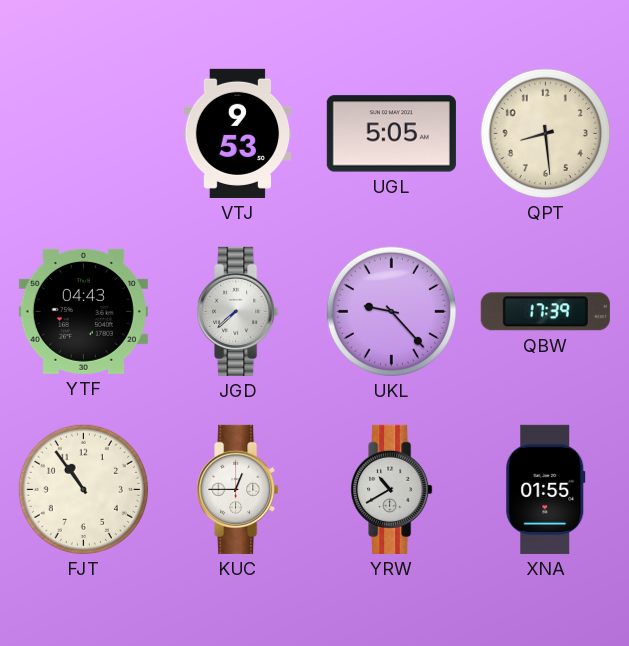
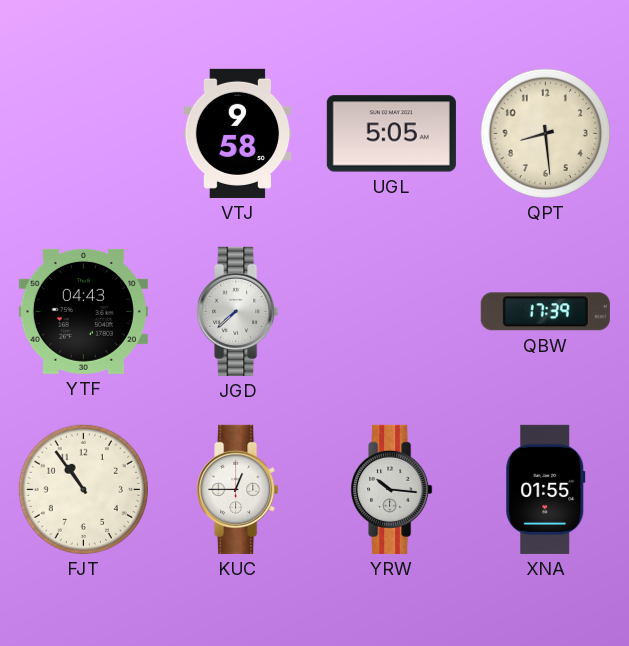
VTJ: 9:53 -> 9:58
UKL: 9:23 -> none
YRW: 10:40 -> 10:16
